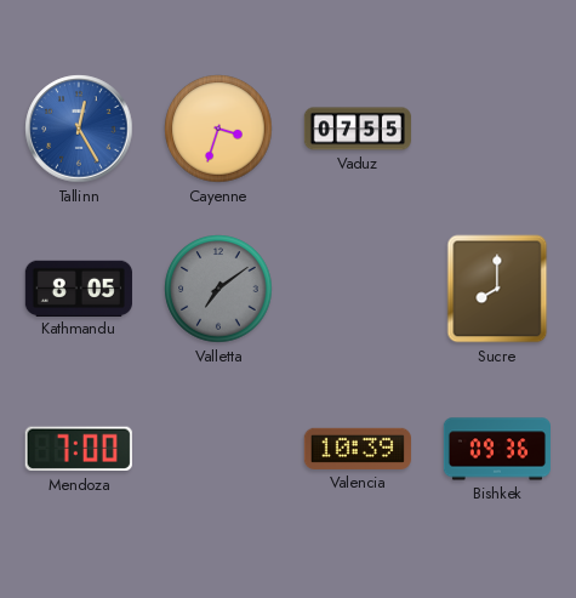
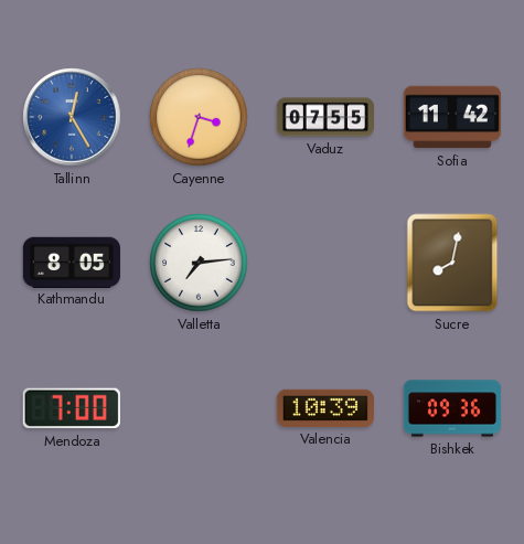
Sofia: none -> 11:42
Valletta: 7:09 -> 7:14
Valletta dial: grey -> white
Sucre: 8:00 -> 8:02
